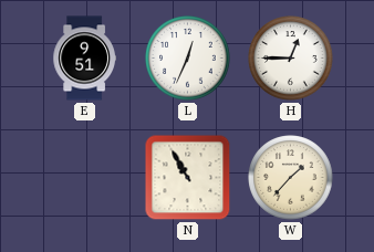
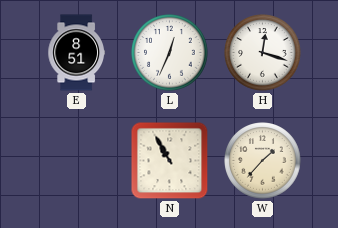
E: 9:51 -> 8:51
H: 12:45 -> 12:18
